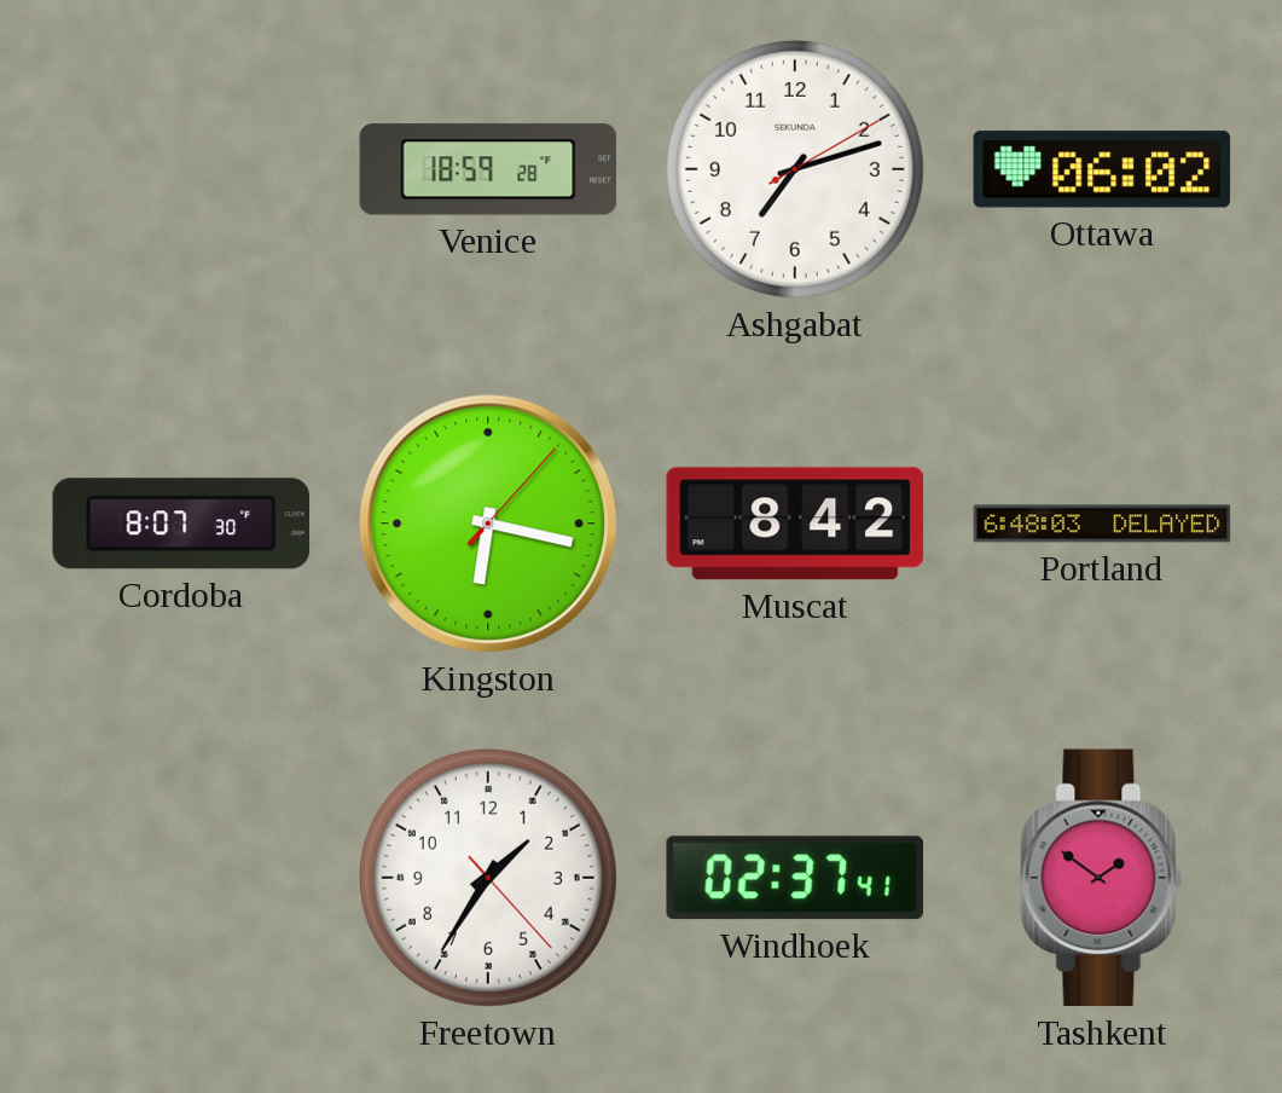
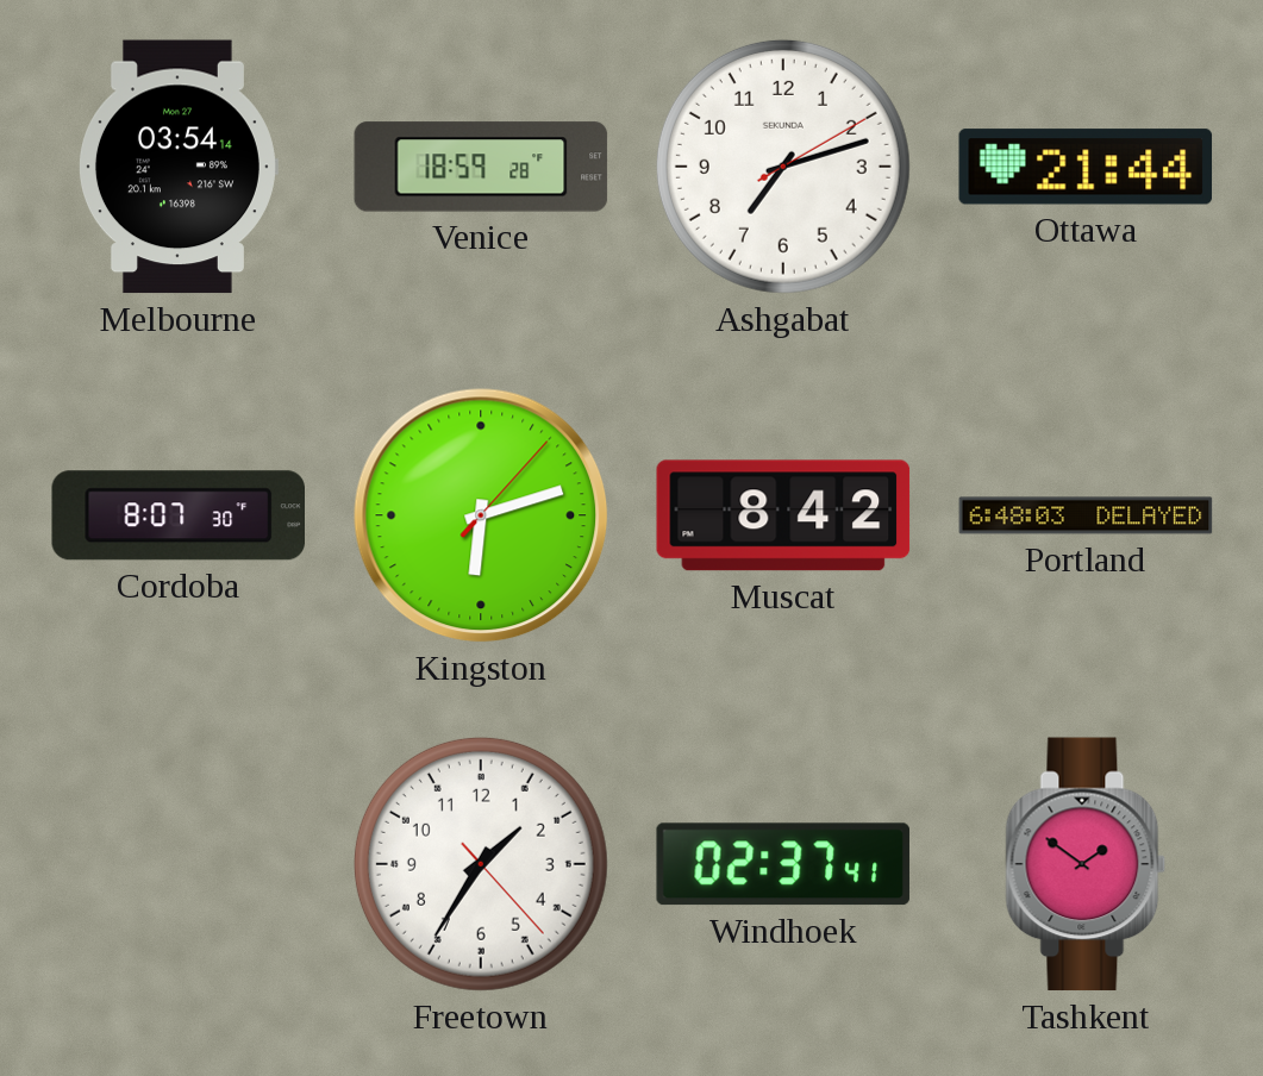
Melbourne: none -> 03:54
Ottawa: 06:02 -> 21:44
Kingston: 6:17 -> 6:12
